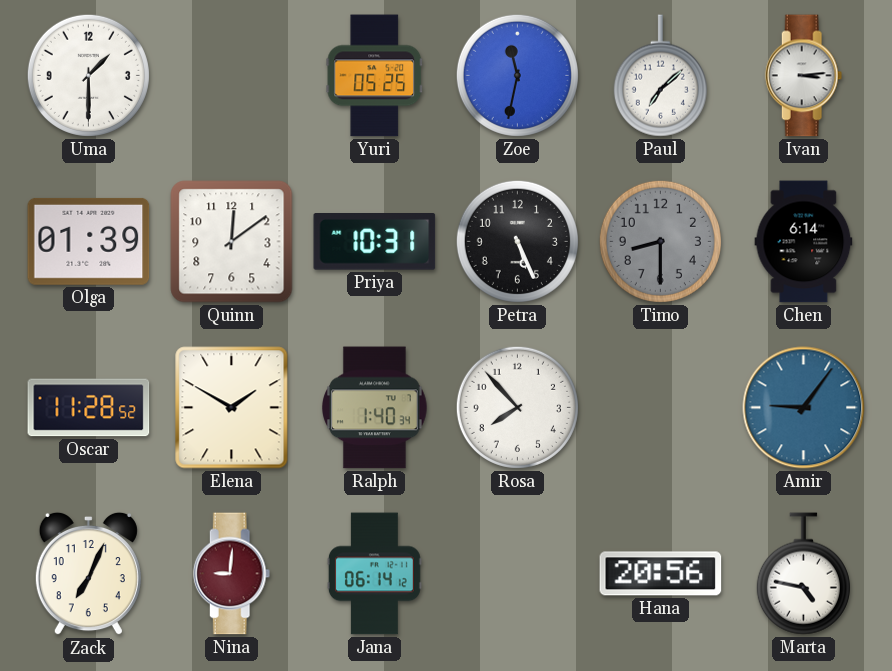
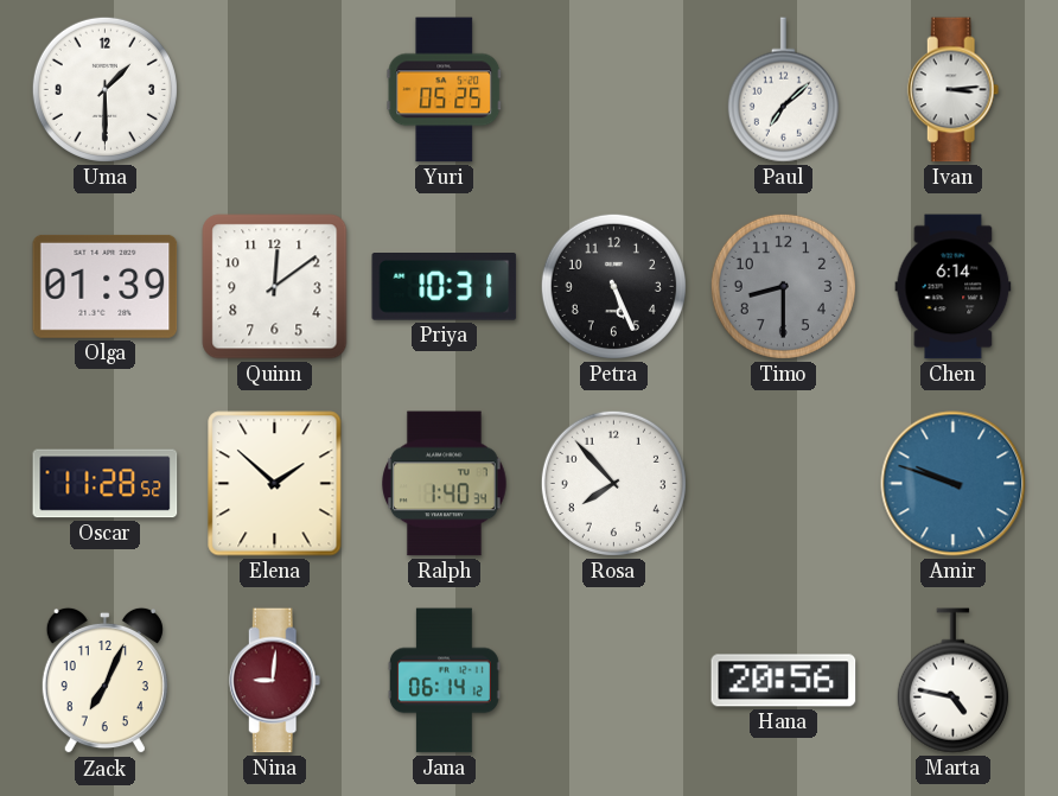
Zoe: 11:32 -> none
Elena: 1:50 -> 1:52
Amir: 9:06 -> 9:48
